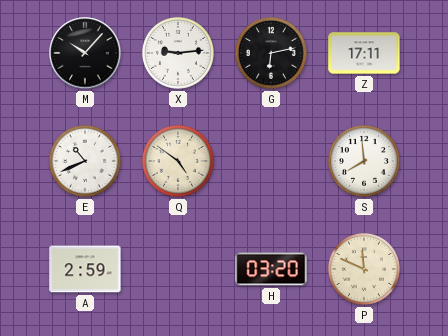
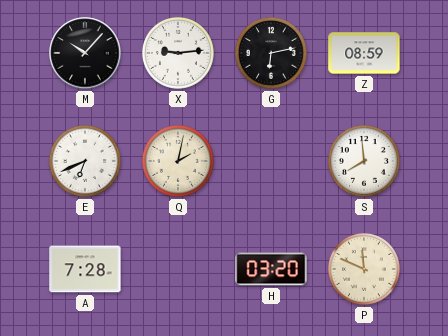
Z: 17:11 -> 08:59
E: 10:41 -> 6:41
Q: 4:51 -> 2:02
A: 2:59 -> 7:28
